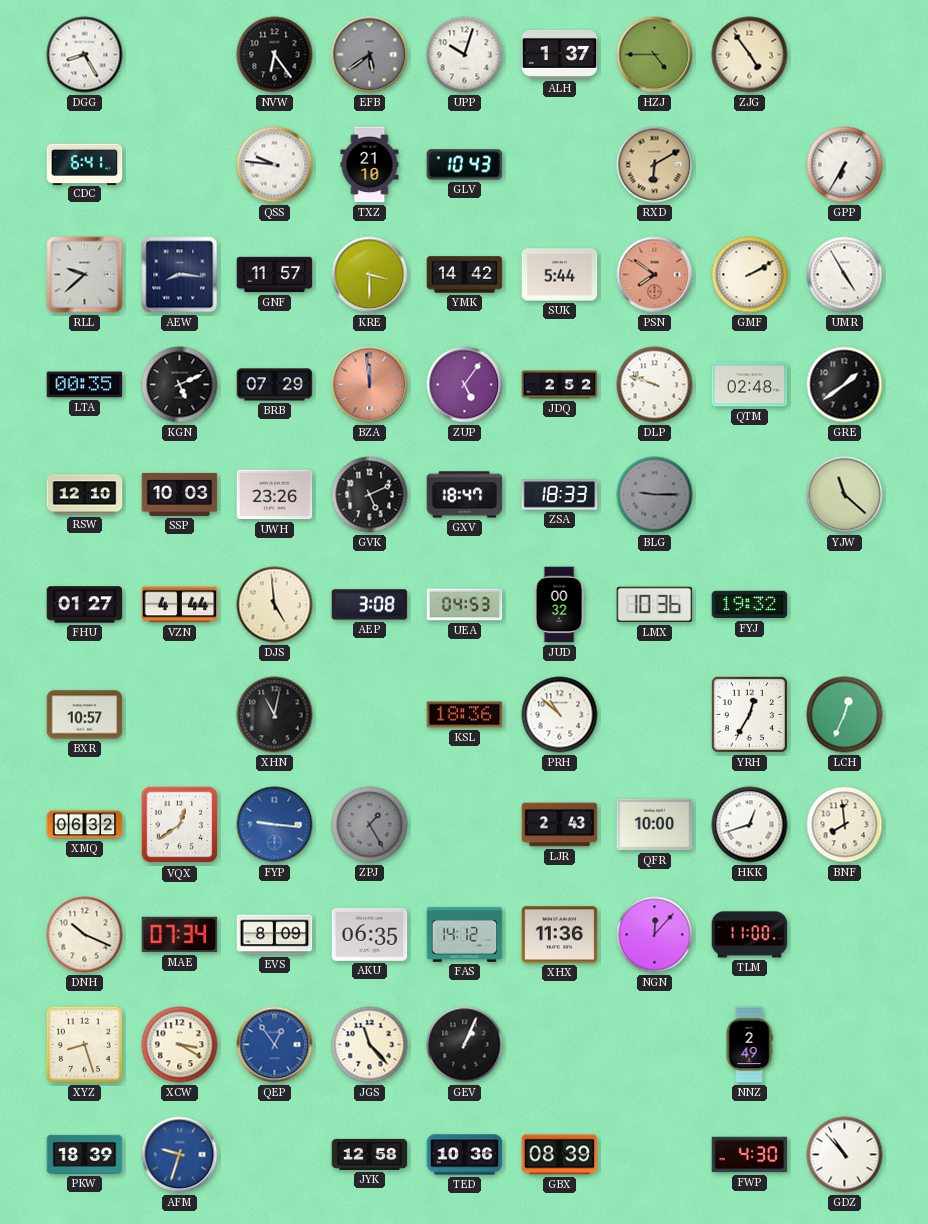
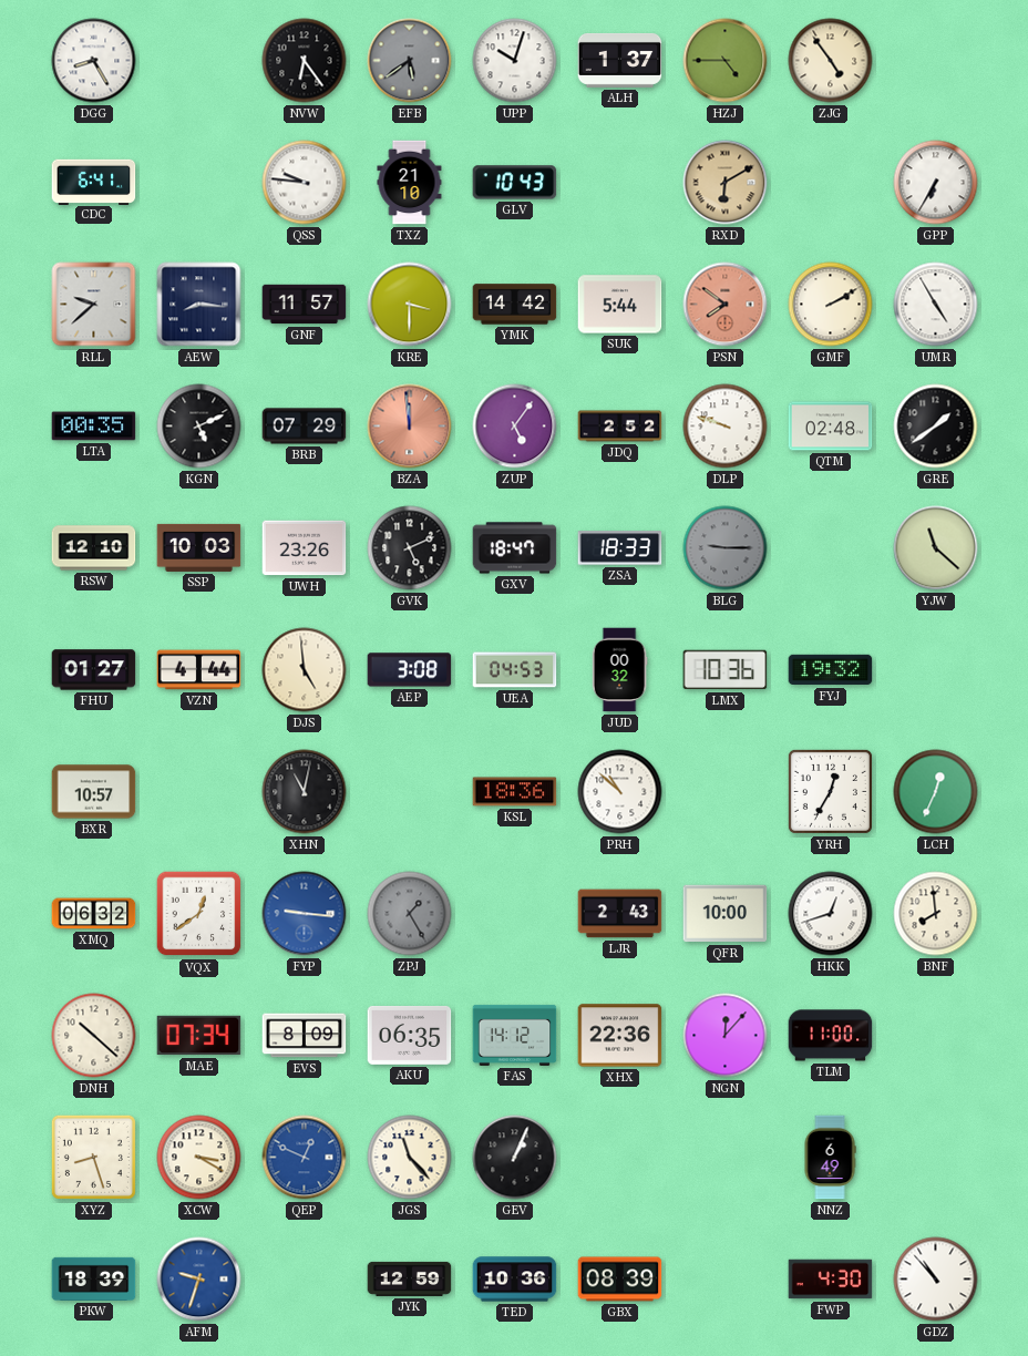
DNH: 10:19 -> 10:22
XHX: 11:36 -> 22:36
QEP: 12:54 -> 12:49
NNZ: 2:49 -> 6:49
JYK: 12:58 -> 12:59
